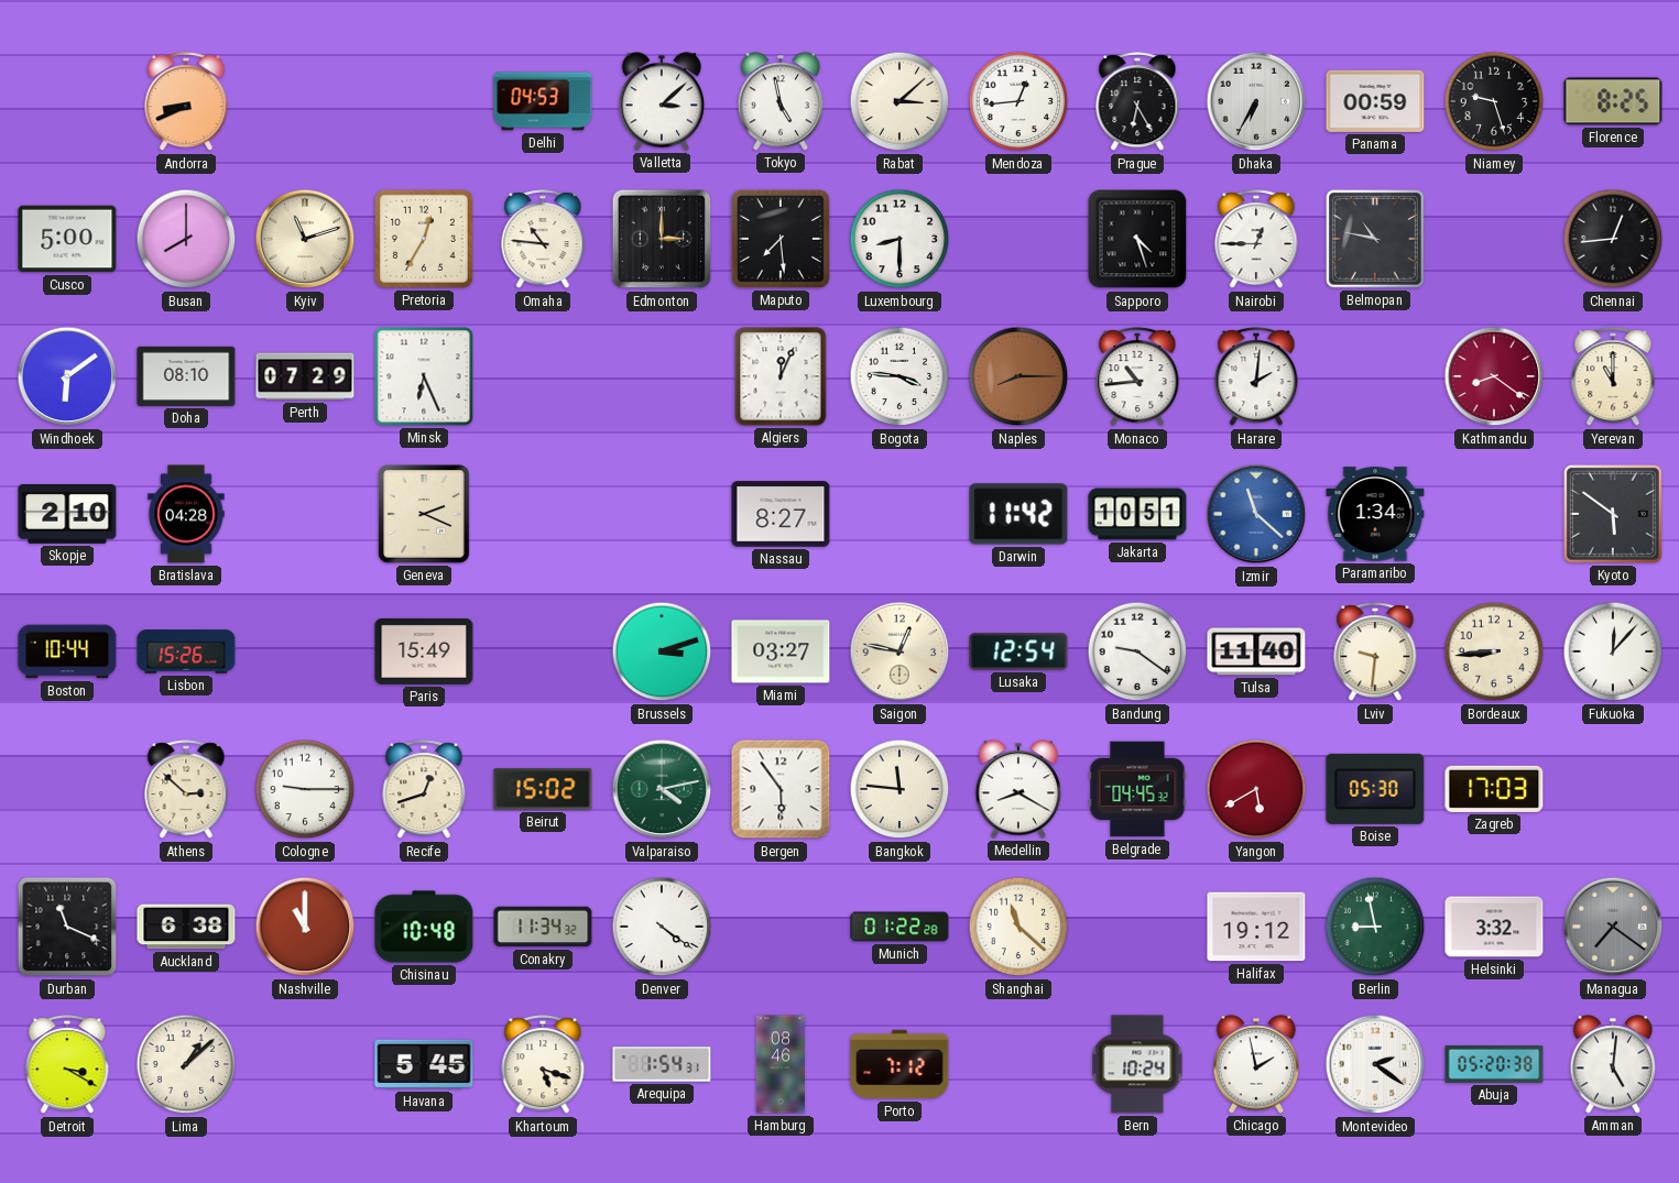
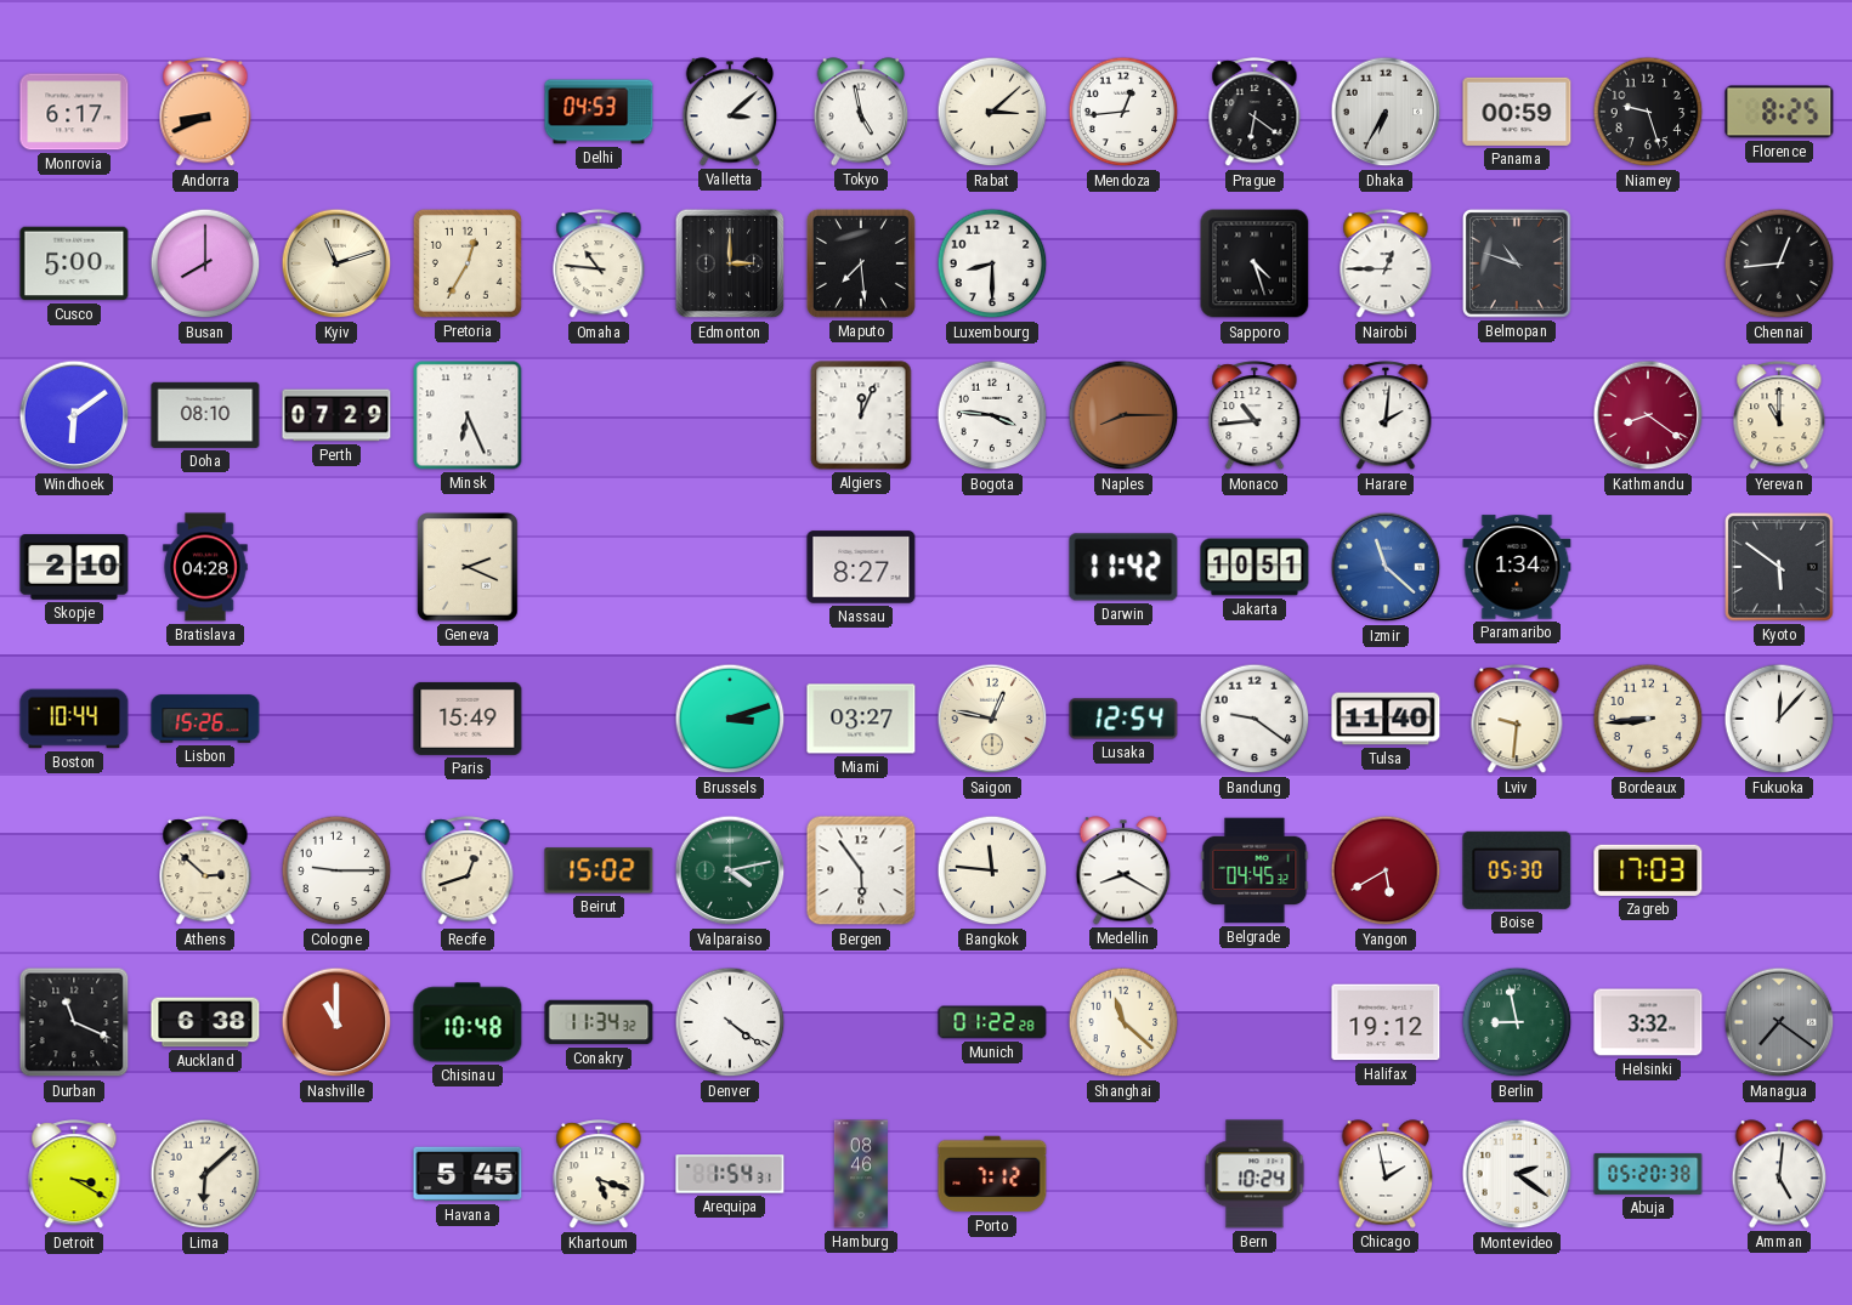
Monrovia: none -> 6:17
Prague: 6:25 -> 6:21
Belmopan: 10:47 -> 10:48
Lima: 1:08 -> 6:08
